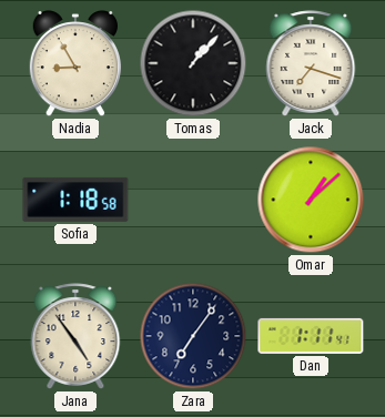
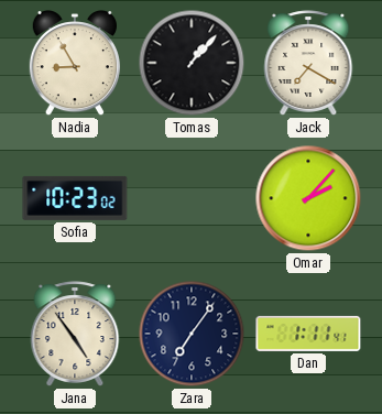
Jack: 7:18 -> 7:20
Sofia: 1:18 -> 10:23
Omar: 1:08 -> 2:07
